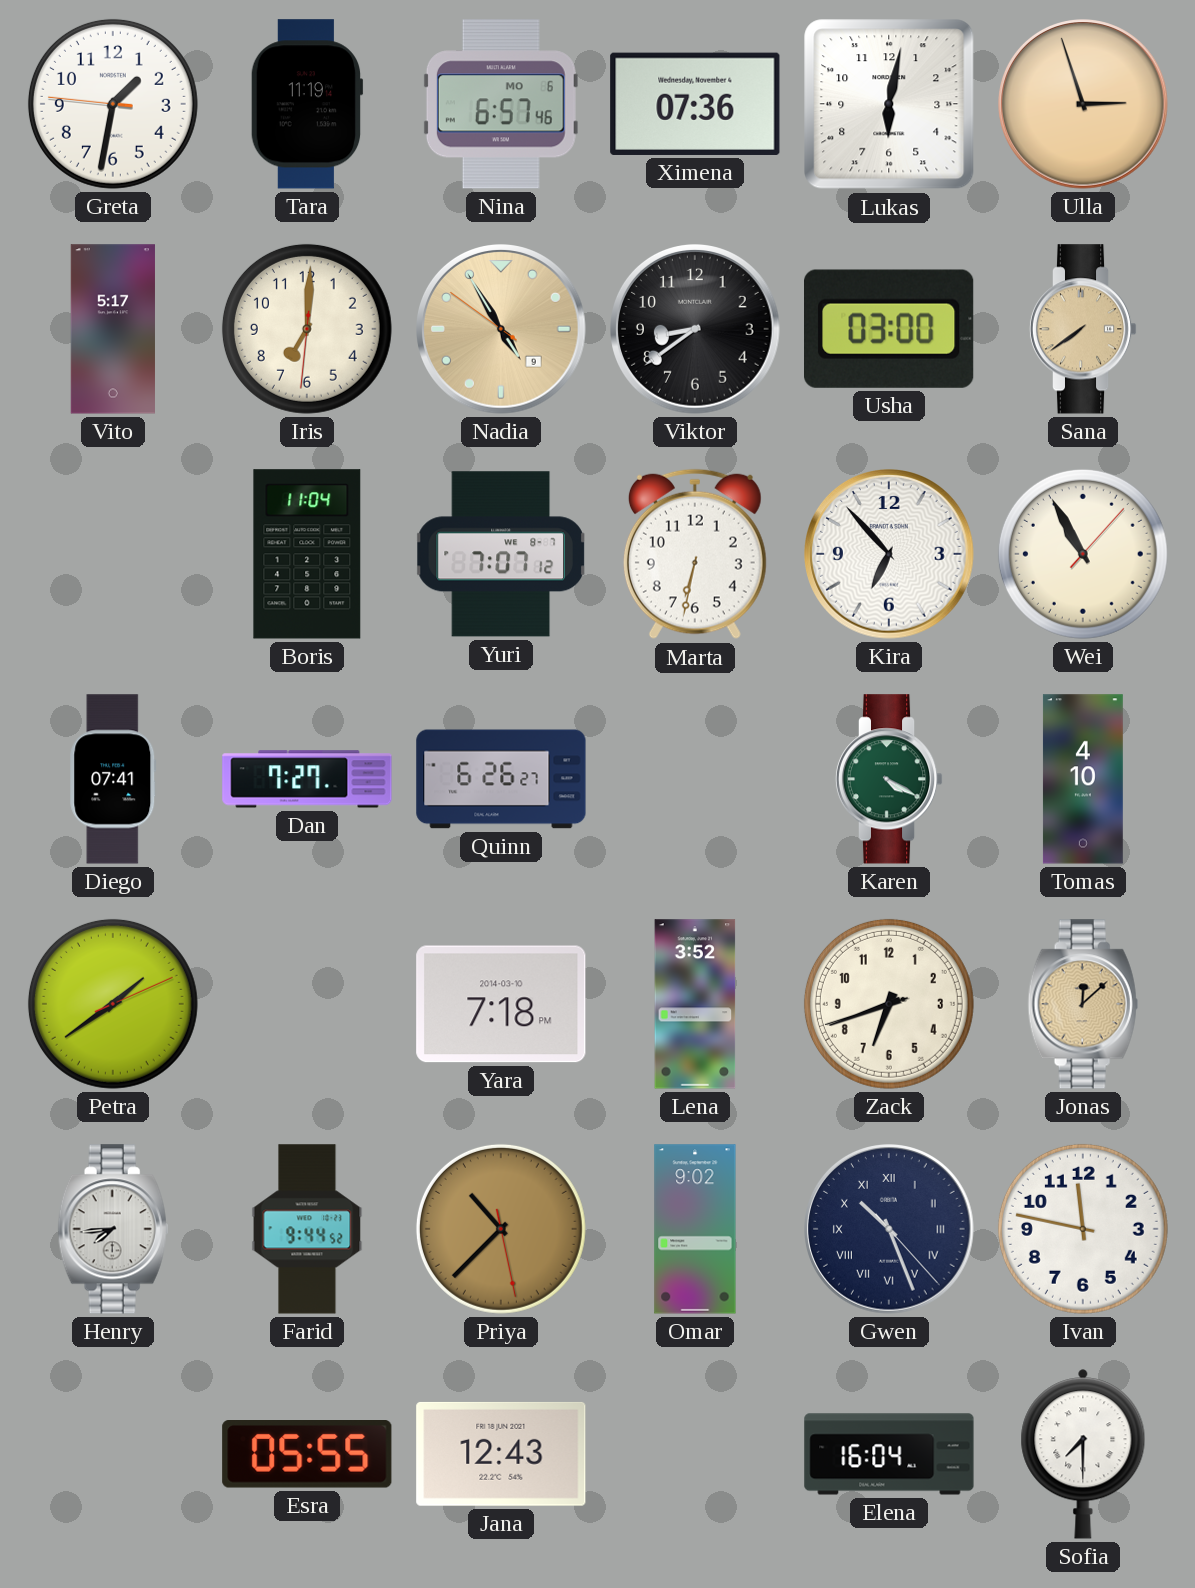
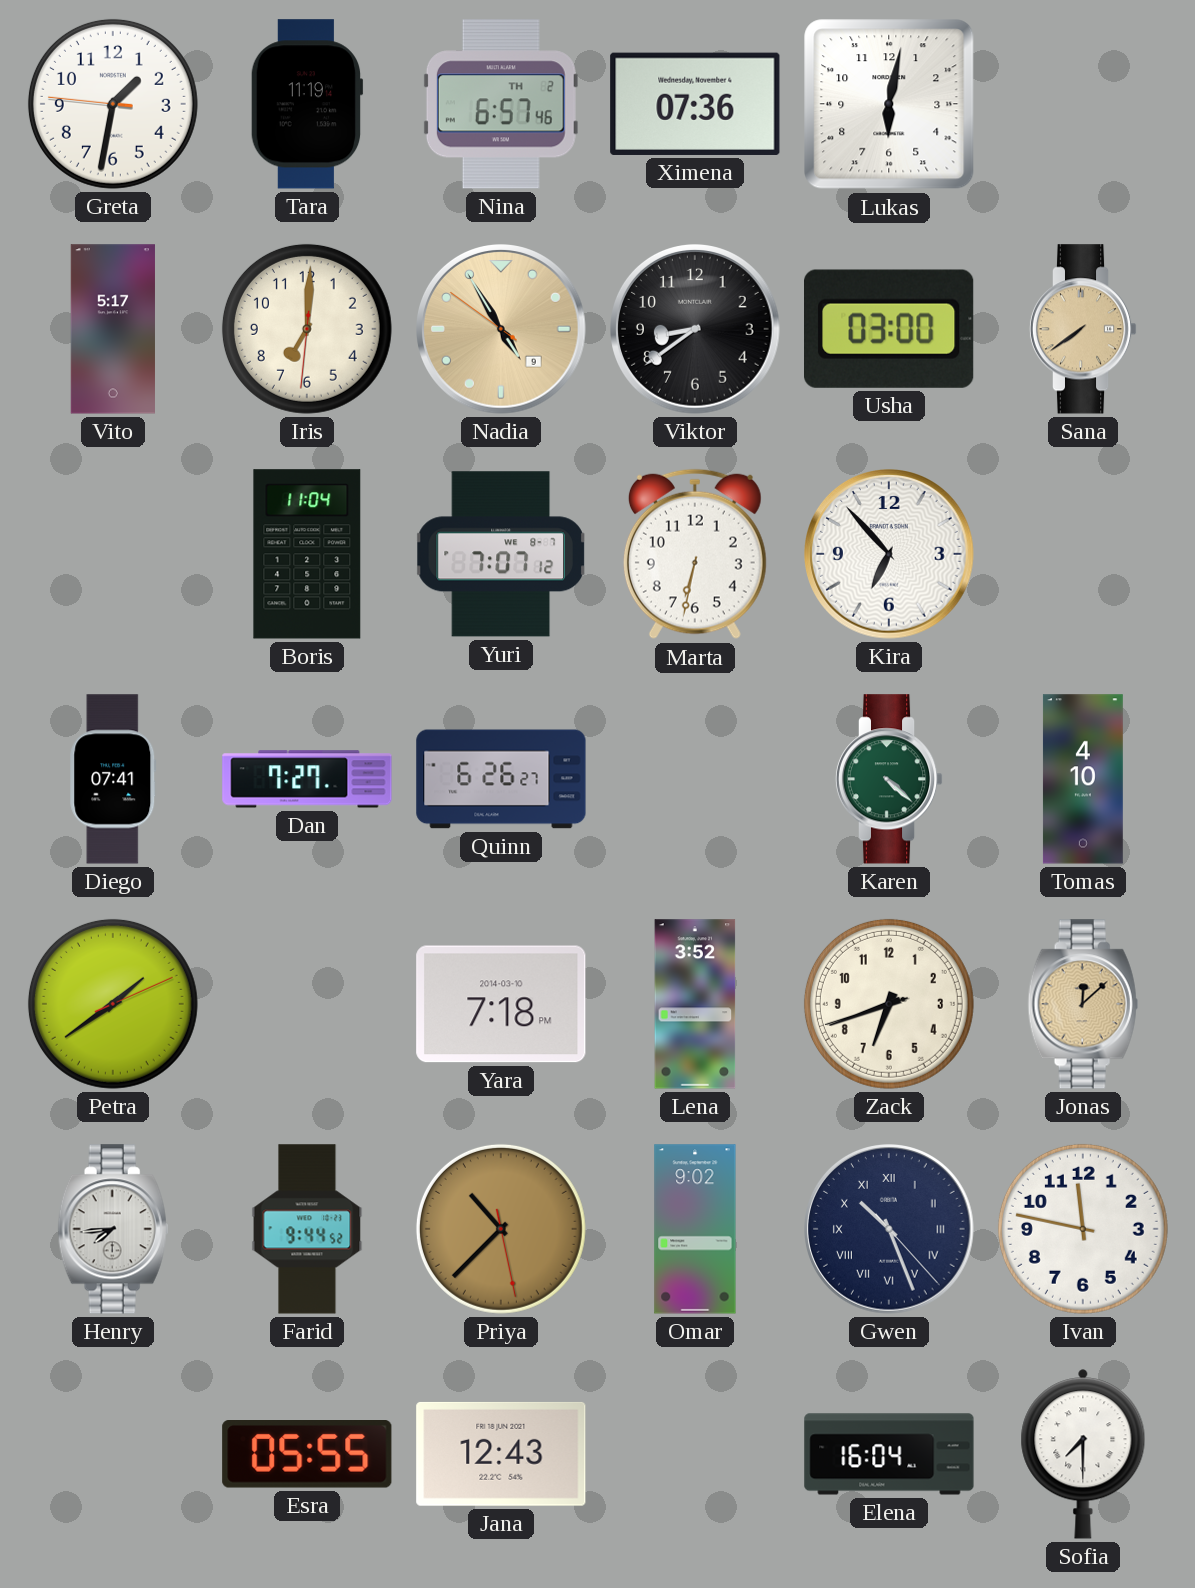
Nina date: MO 6 -> TH 2
Ulla: 2:57 -> none
Wei: 10:55 -> none
Karen: 4:20 -> 4:22
